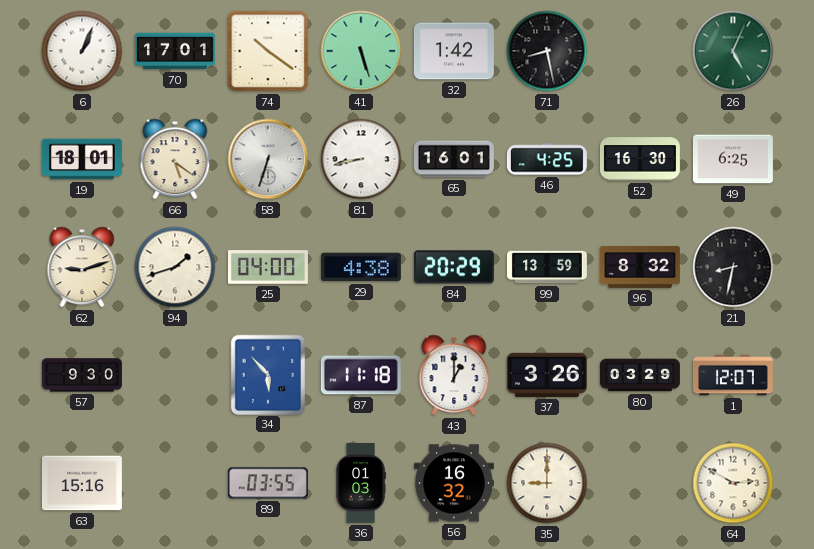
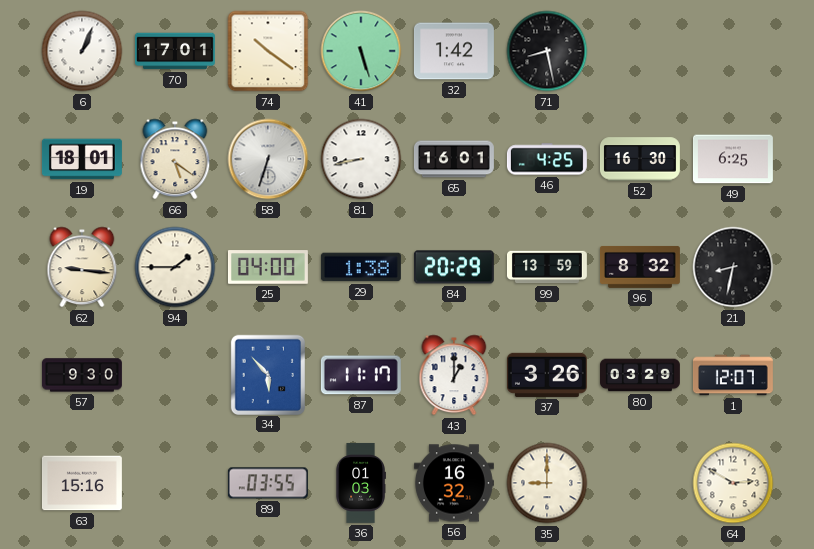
26: 5:04 -> none
62: 9:12 -> 9:16
94: 1:42 -> 1:45
29: 4:38 -> 1:38
87: 11:18 -> 11:17
